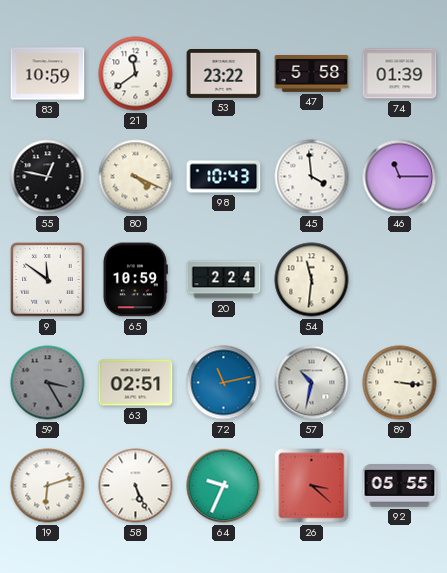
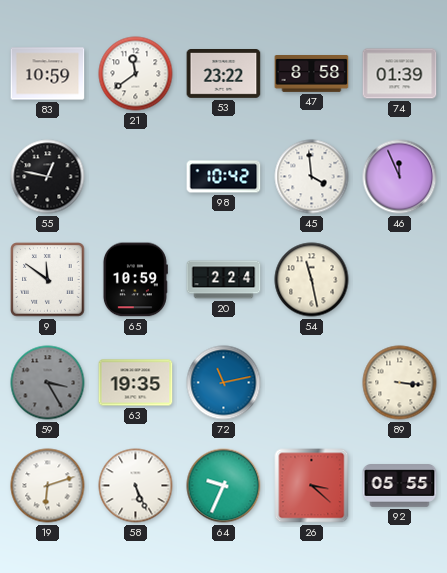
47: 5:58 -> 8:58
80: 4:19 -> none
98: 10:43 -> 10:42
46: 11:15 -> 11:56
54: 11:31 -> 11:28
63: 02:51 -> 19:35
57: 10:32 -> none
